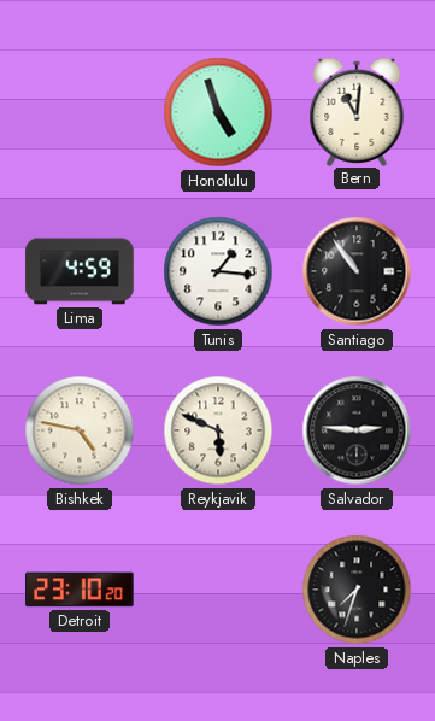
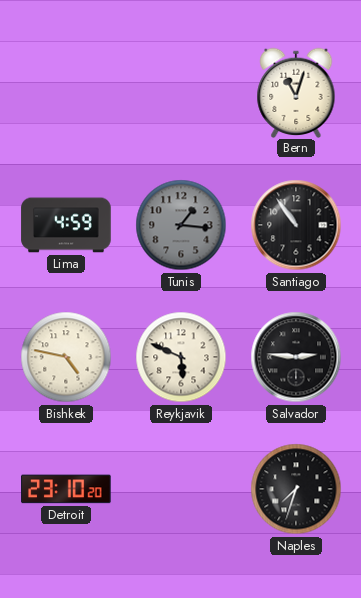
Honolulu: 4:57 -> none
Bern: 11:01 -> 11:03
Tunis dial: white -> grey
